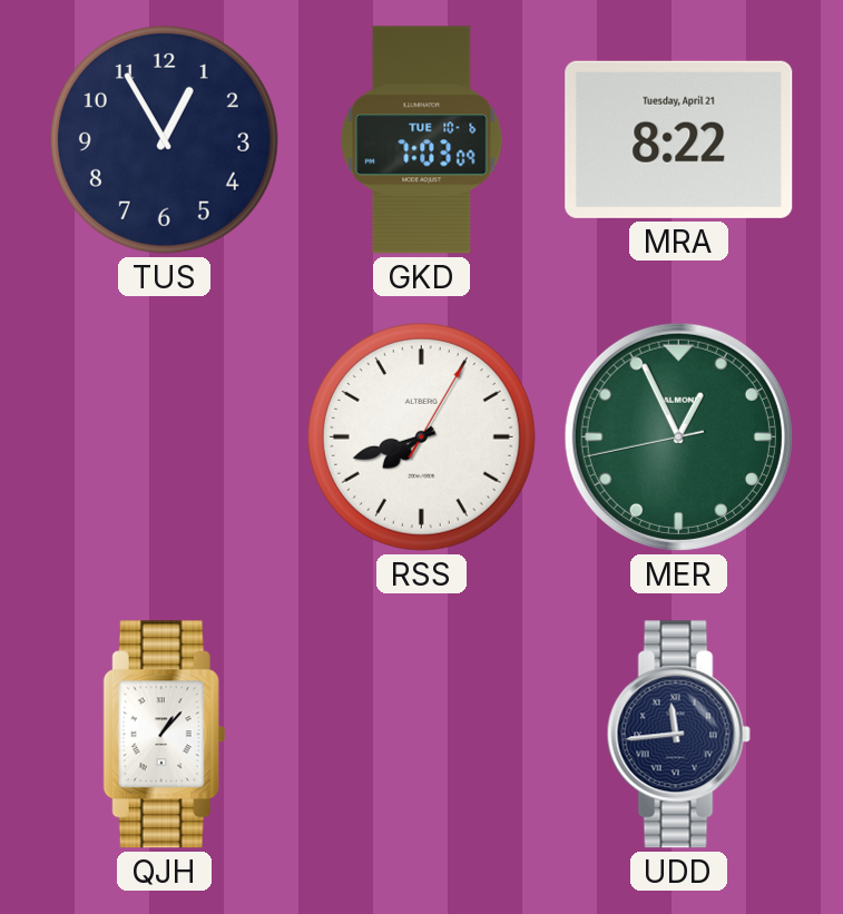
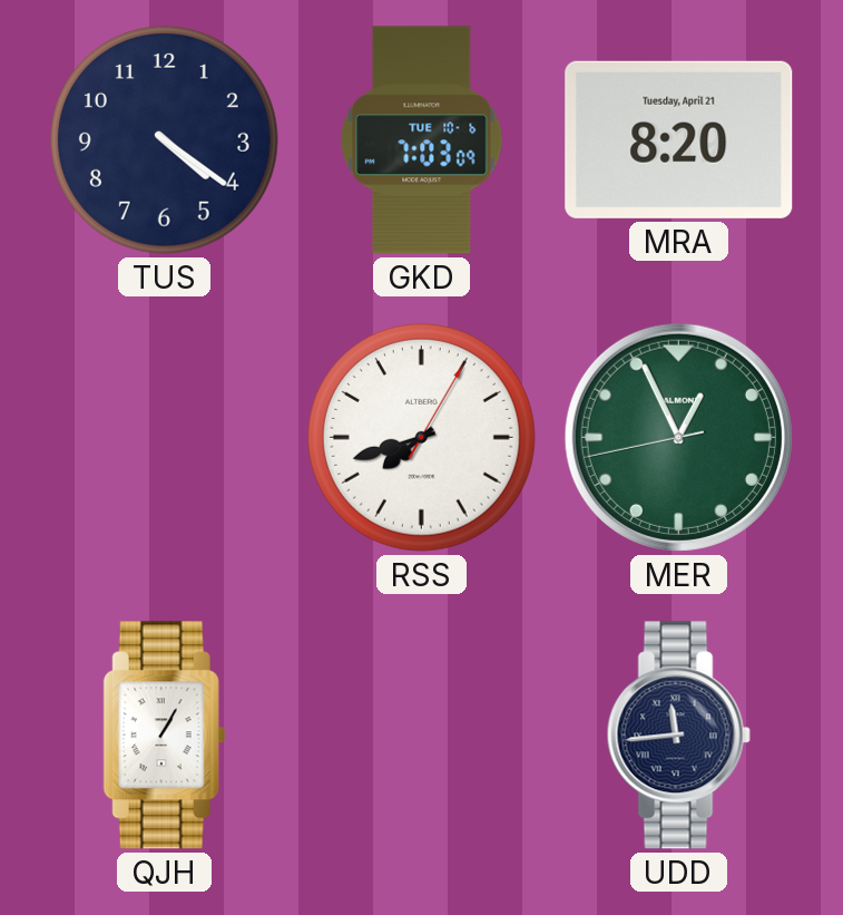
TUS: 12:55 -> 4:21
MRA: 8:22 -> 8:20
QJH: 1:07 -> 1:05
